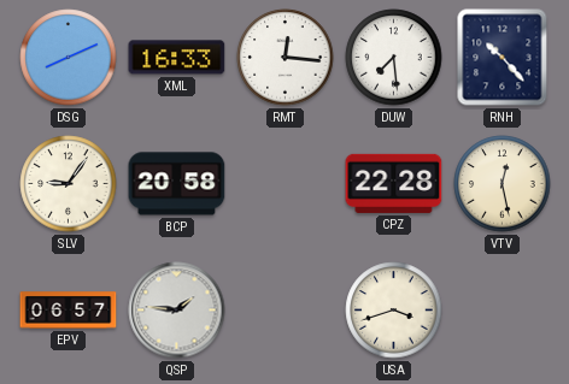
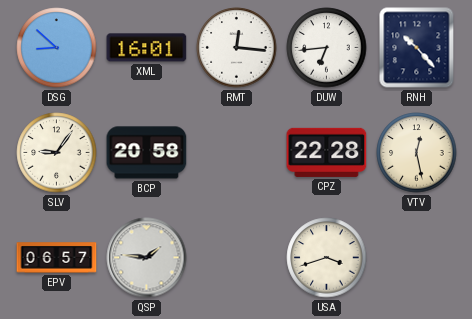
DSG: 8:11 -> 8:52
XML: 16:33 -> 16:01
DUW: 7:29 -> 6:44
